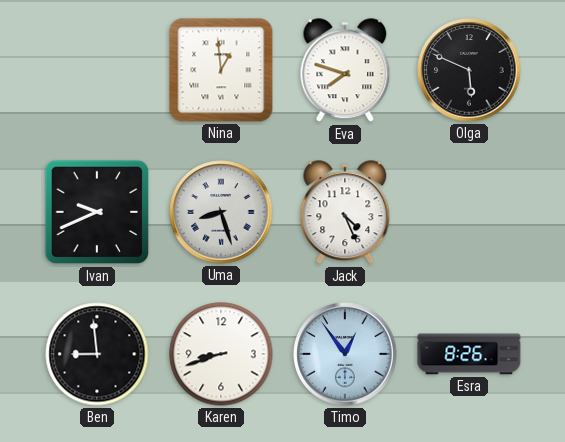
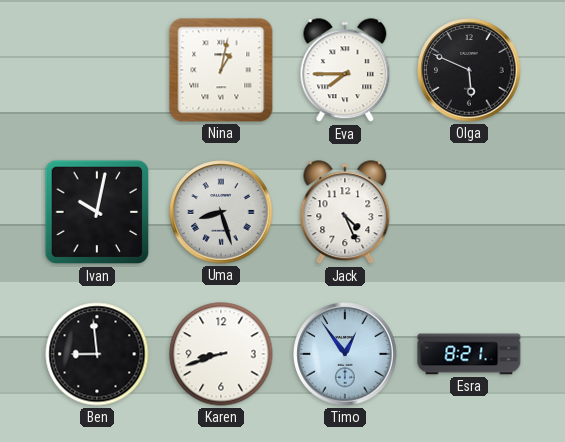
Nina: 12:59 -> 1:02
Eva: 7:48 -> 7:45
Ivan: 9:41 -> 10:02
Esra: 8:26 -> 8:21
